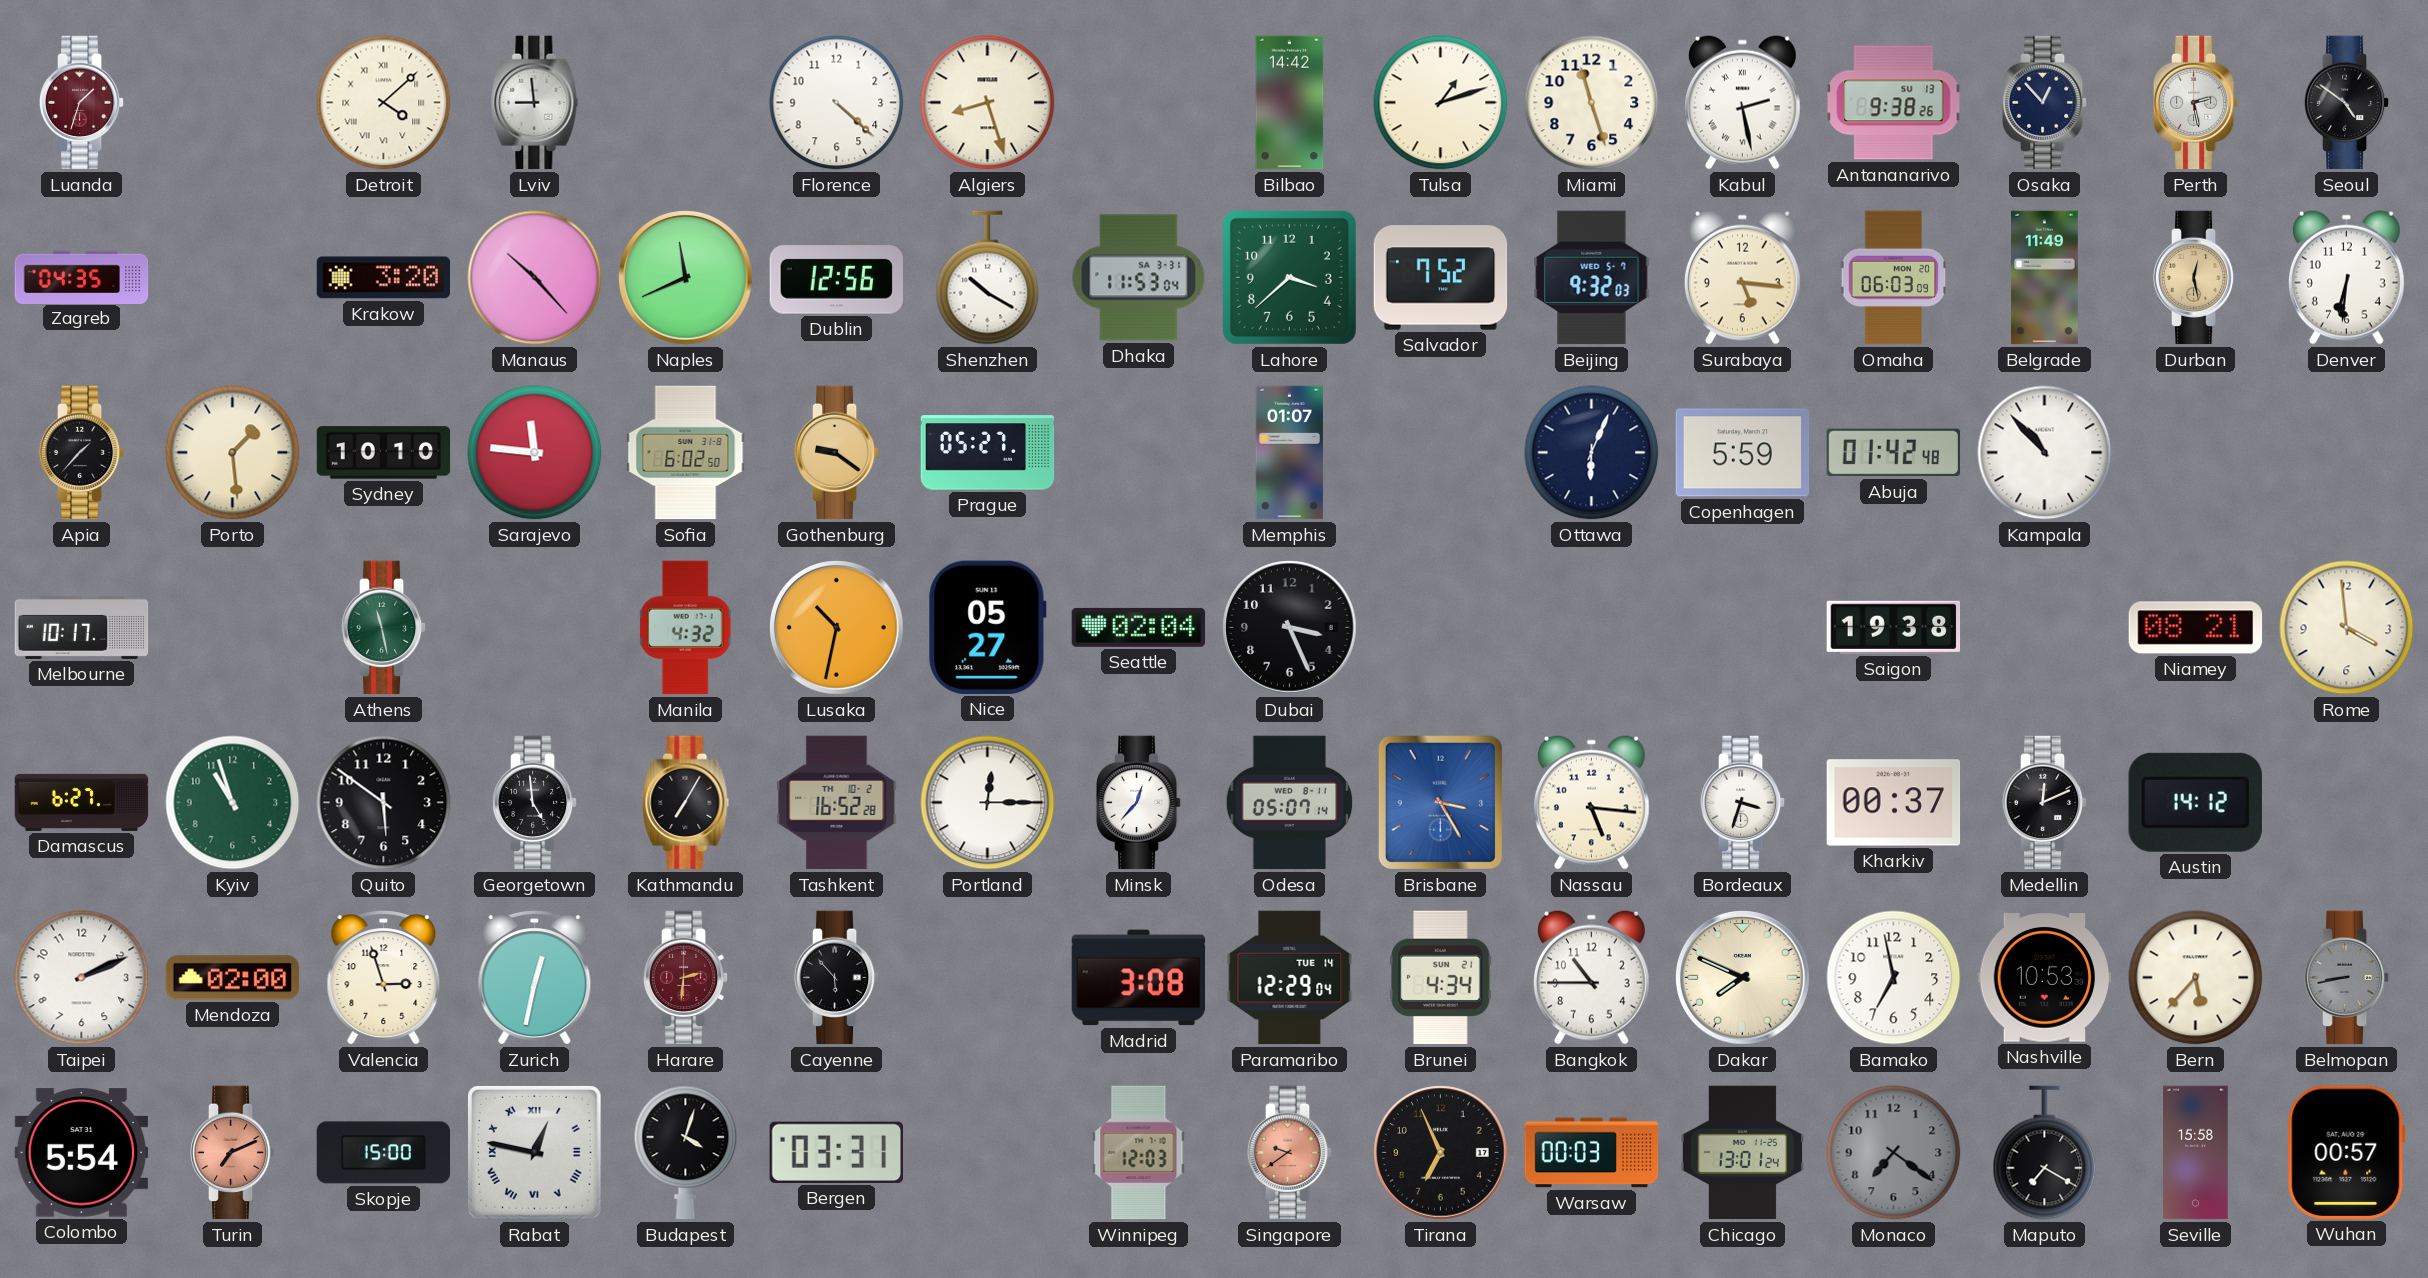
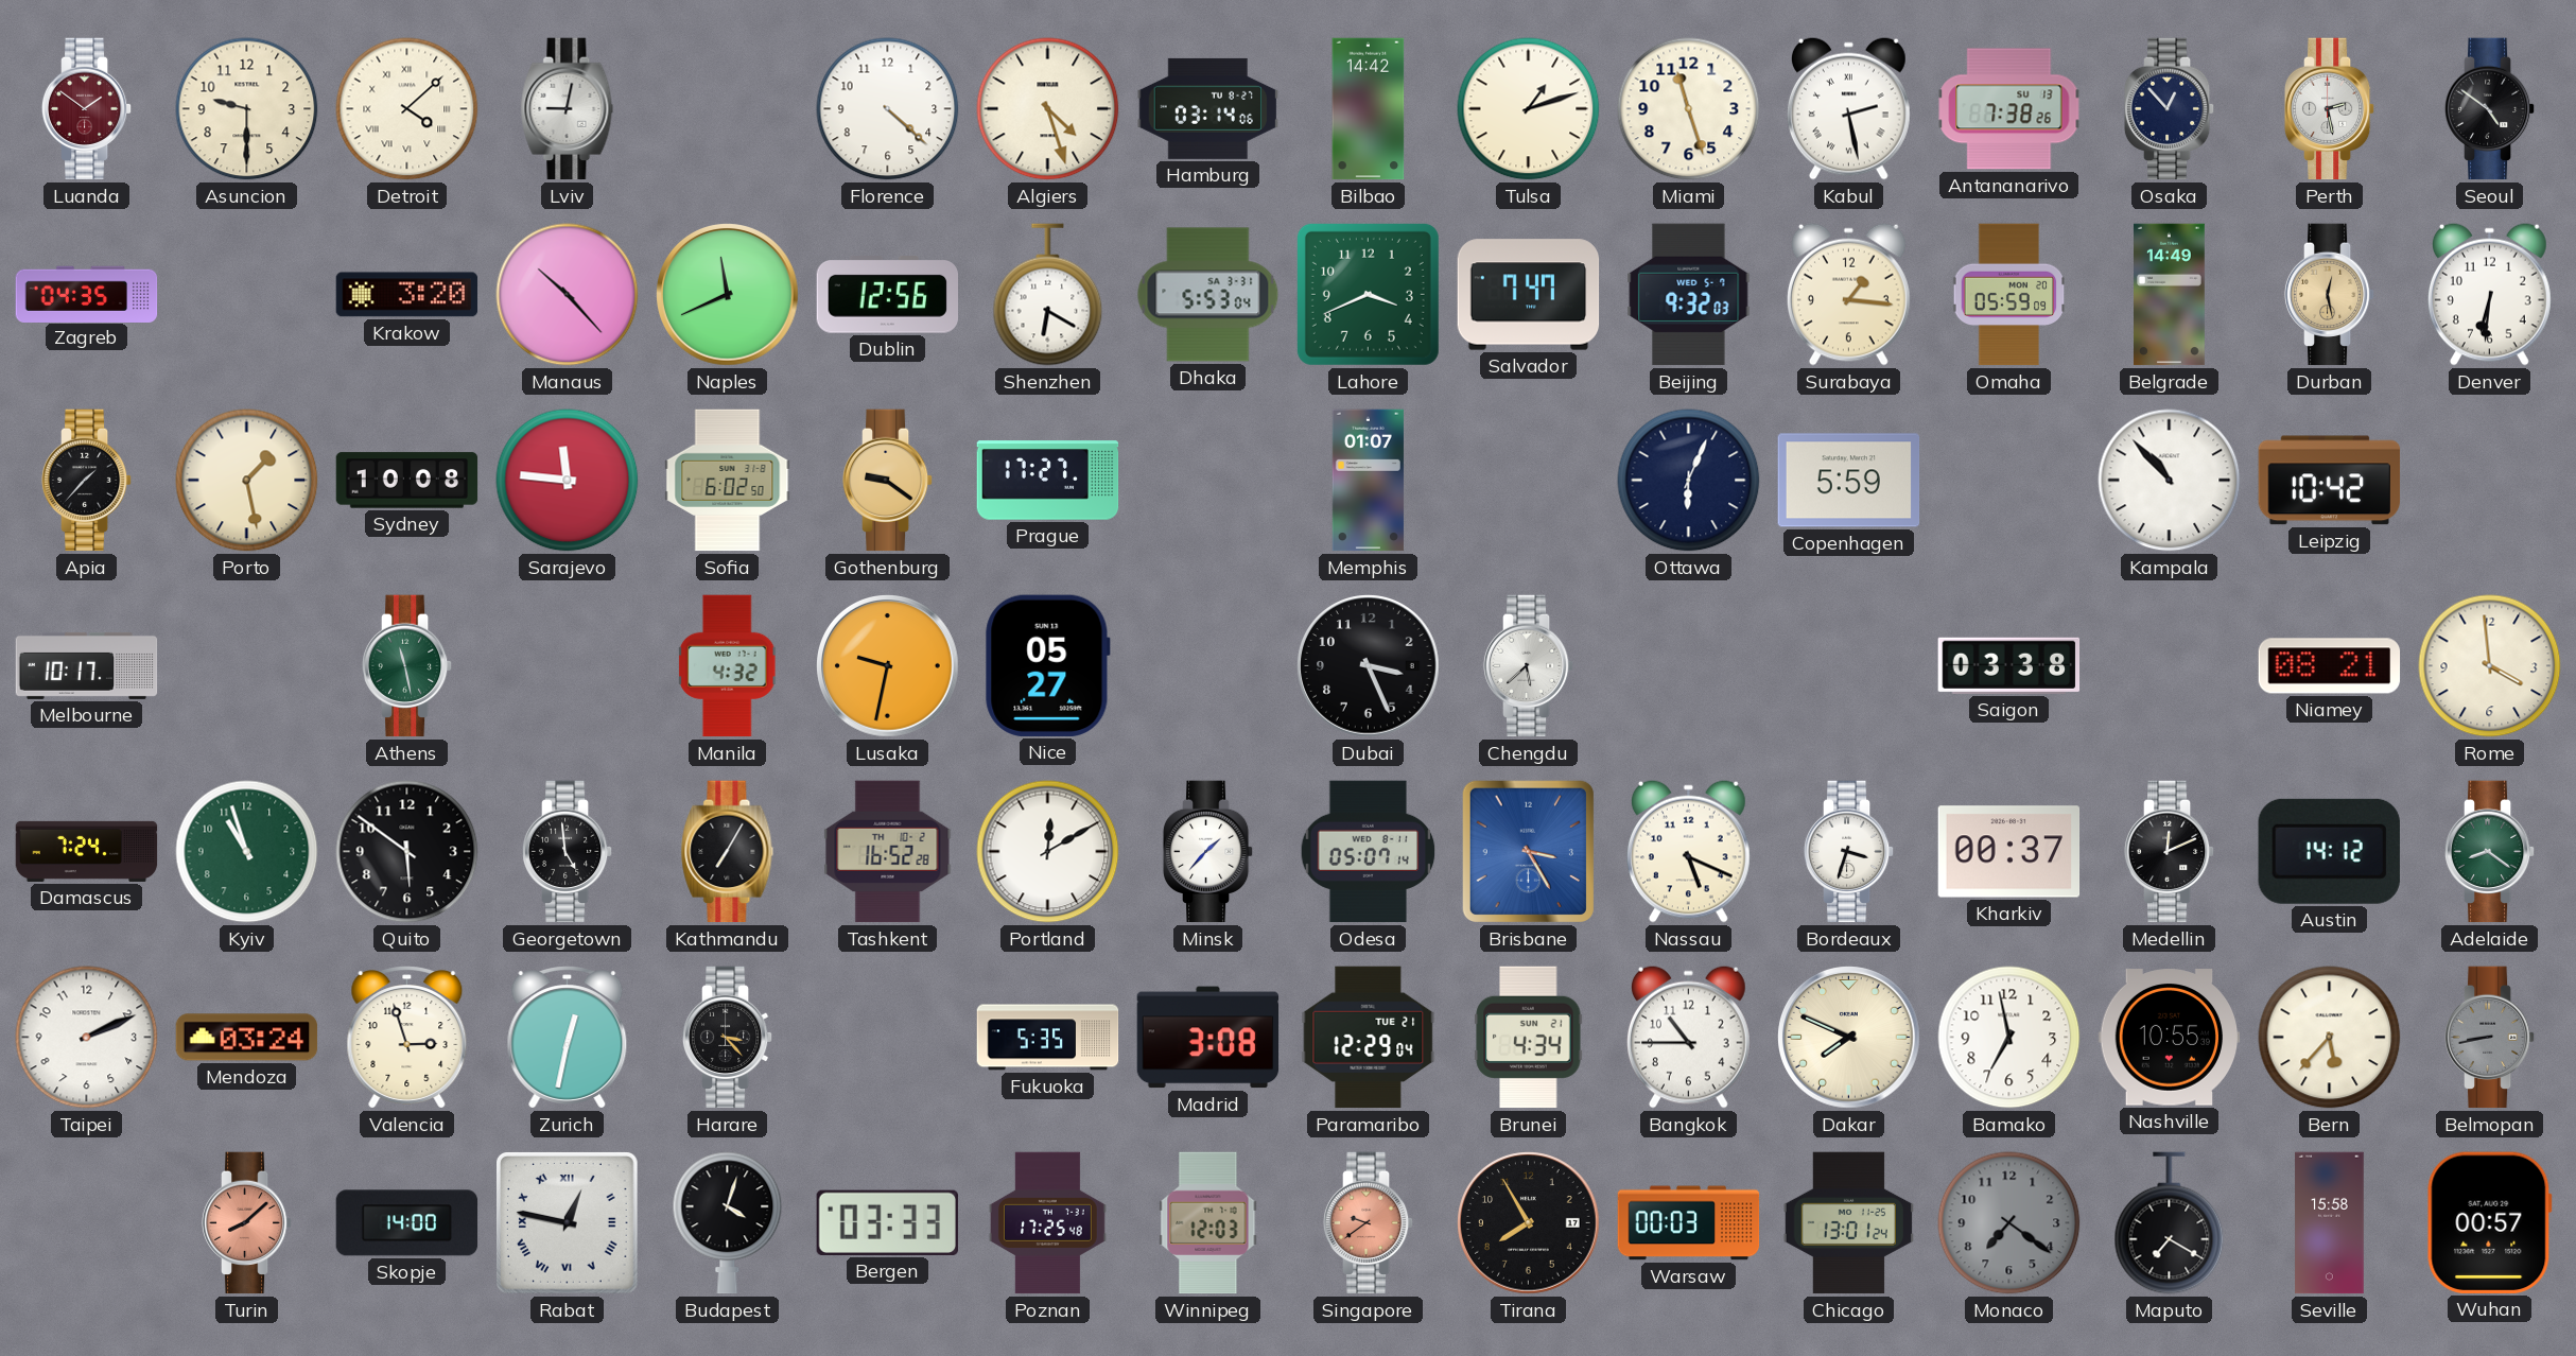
Luanda: 1:33 -> 1:51
Asuncion: none -> 9:30
Lviv: 8:59 -> 9:02
Algiers: 8:27 -> 4:27
Hamburg: none -> 03:14
Antananarivo: 9:38 -> 7:38
Shenzhen: 10:20 -> 6:20
Dhaka: 11:53 -> 5:53
Lahore: 3:38 -> 3:41
Salvador: 7:52 -> 7:47
Surabaya: 5:16 -> 1:16
Omaha: 06:03 -> 05:59
Belgrade: 11:49 -> 14:49
Porto: 1:29 -> 1:28
Sydney: 10:10 -> 10:08
Prague: 05:27 -> 17:27
Abuja: 01:42 -> none
Leipzig: none -> 10:42
Lusaka: 10:32 -> 9:32
Seattle: 02:04 -> none
Chengdu: none -> 5:38
Saigon: 19:38 -> 03:38
Damascus: 6:27 -> 7:24
Portland: 12:15 -> 12:10
Minsk: 12:37 -> 1:37
Nassau: 5:16 -> 5:19
Adelaide: none -> 8:21
Mendoza: 02:00 -> 03:24
Harare: 2:31 -> 3:23
Harare dial: burgundy -> black
Cayenne: 5:53 -> none
Fukuoka: none -> 5:35
Paramaribo date: TUE 14 -> TUE 21
Nashville: 10:53 -> 10:55
Colombo: 5:54 -> none
Turin: 7:11 -> 8:08
Skopje: 15:00 -> 14:00
Bergen: 03:31 -> 03:33
Poznan: none -> 17:25
Tirana: 6:56 -> 7:55
